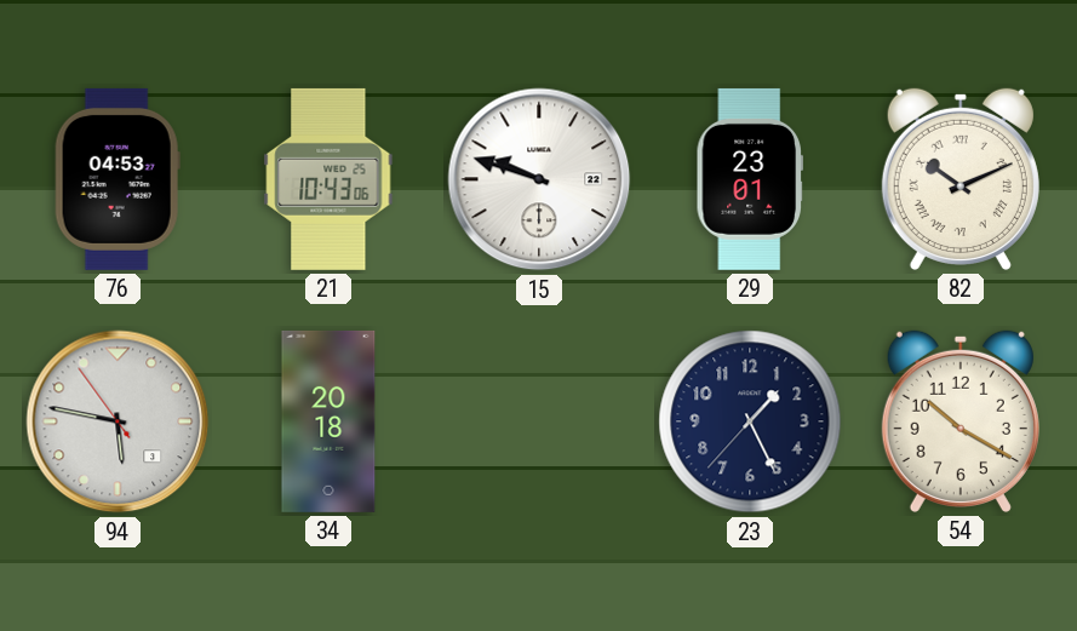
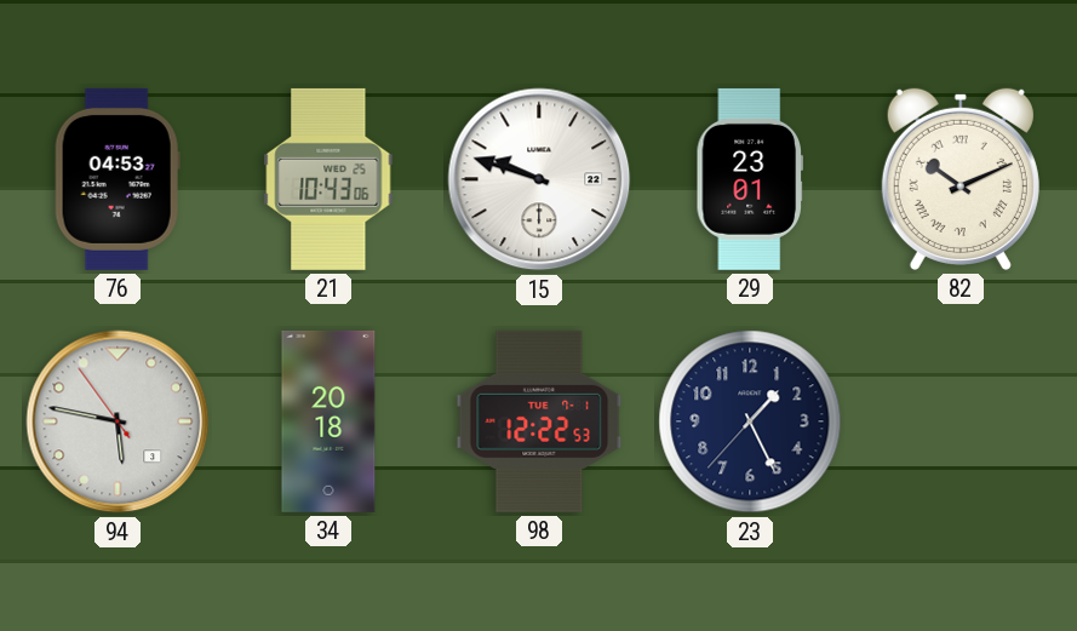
98: none -> 12:22
54: 10:20 -> none
